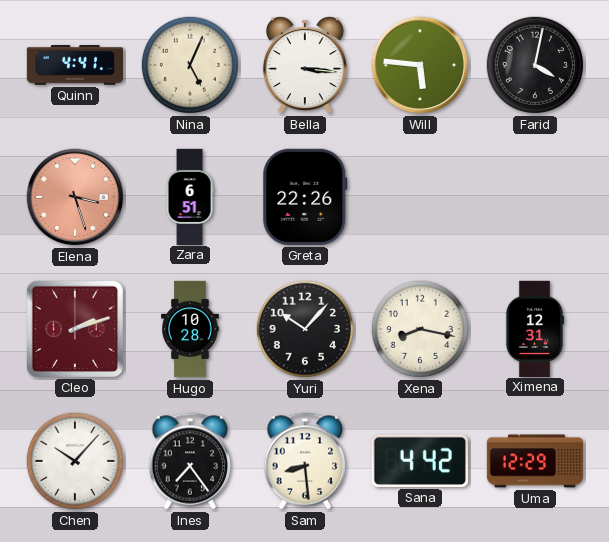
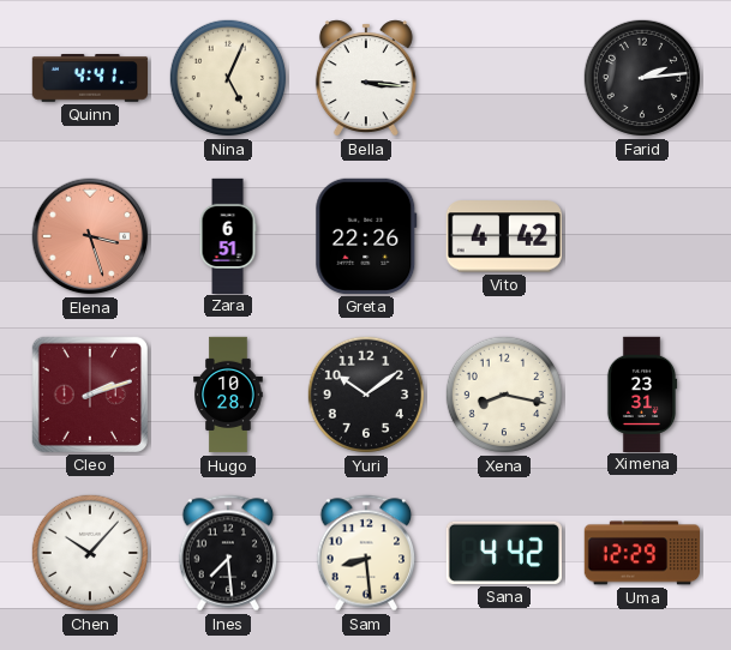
Will: 5:46 -> none
Farid: 4:02 -> 2:14
Vito: none -> 4:42
Yuri: 10:07 -> 10:09
Ximena: 12:31 -> 23:31
Ines: 7:24 -> 7:29
